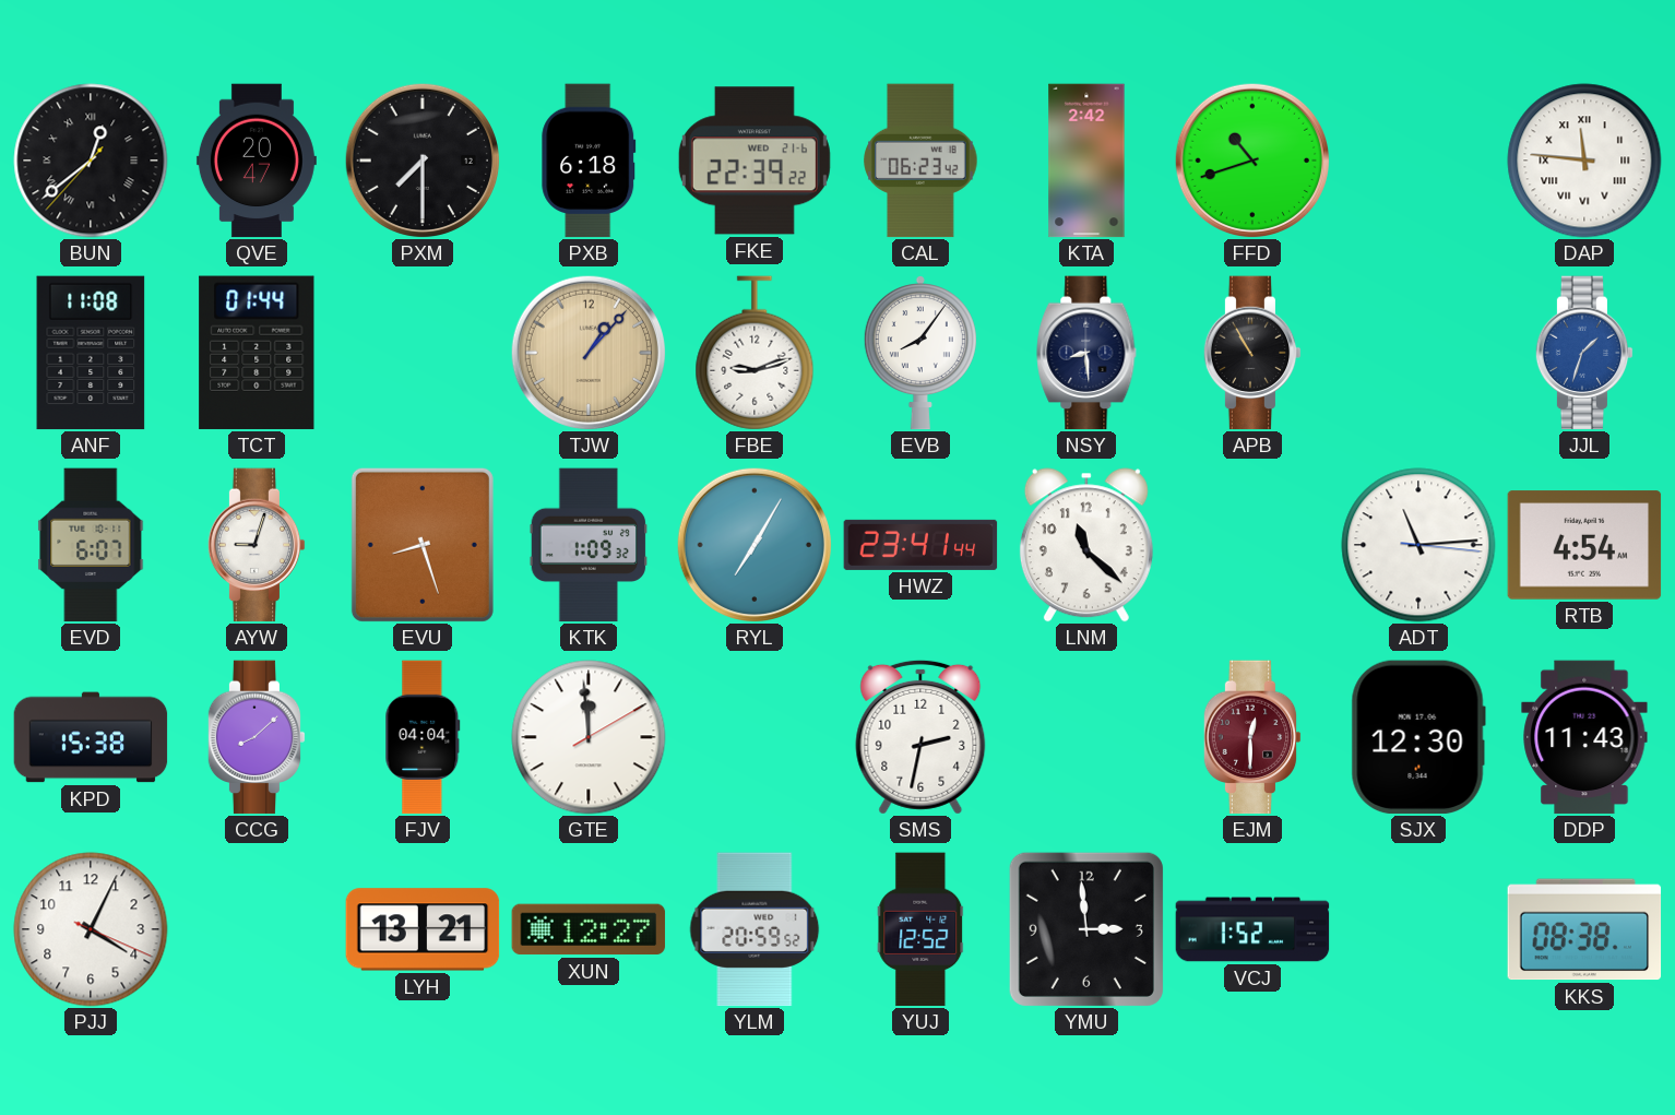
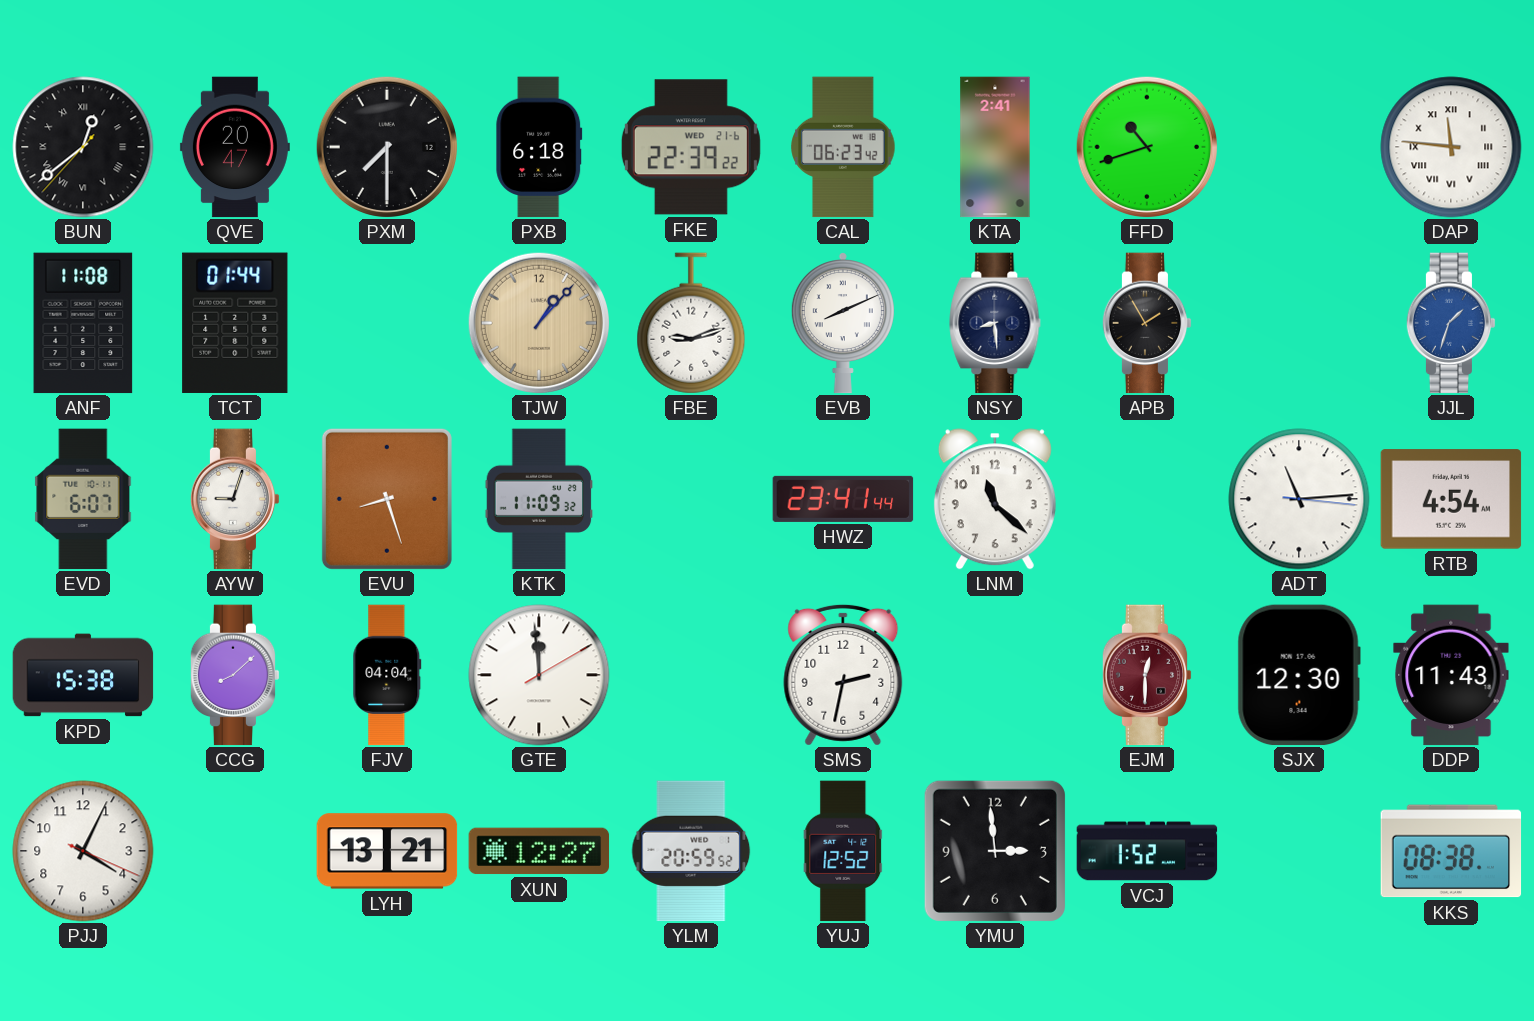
KTA: 2:42 -> 2:41
EVB: 8:06 -> 8:11
APB: 10:55 -> 1:55
KTK: 1:09 -> 11:09
RYL: 7:05 -> none
